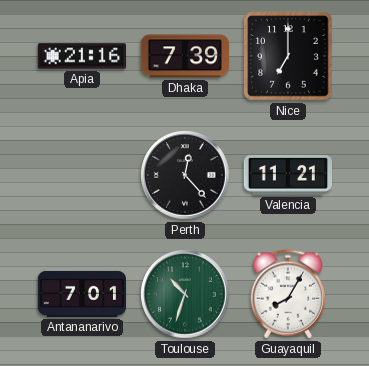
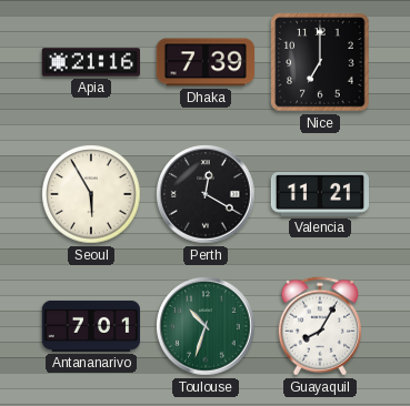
Seoul: none -> 5:55
Perth: 12:23 -> 12:20
